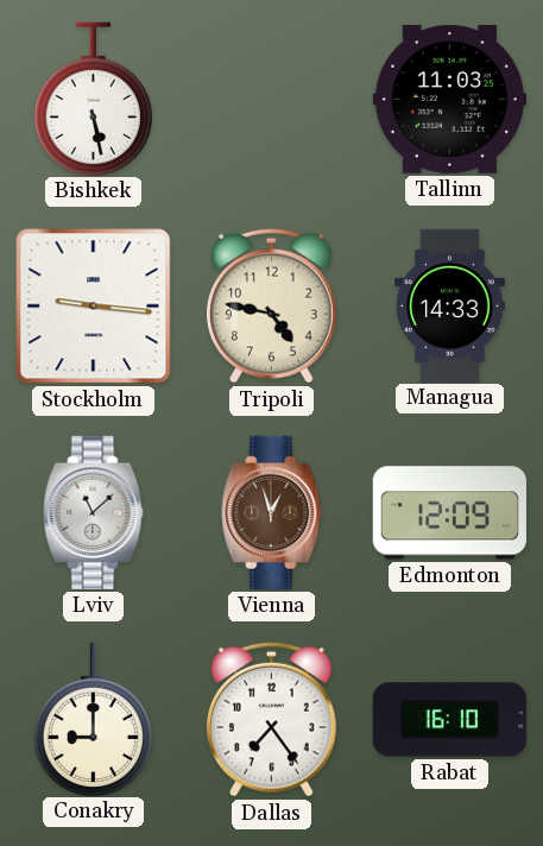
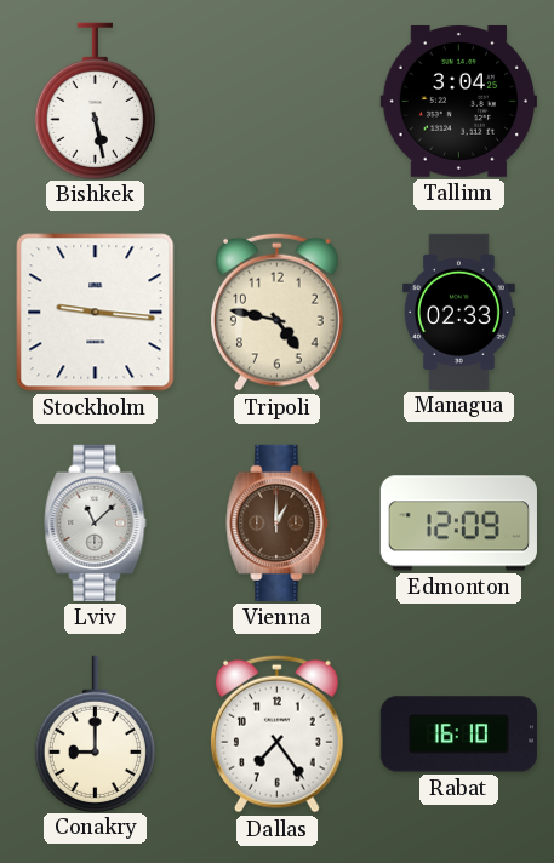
Tallinn: 11:03 -> 3:04
Managua: 14:33 -> 02:33
Vienna: 12:57 -> 1:00
